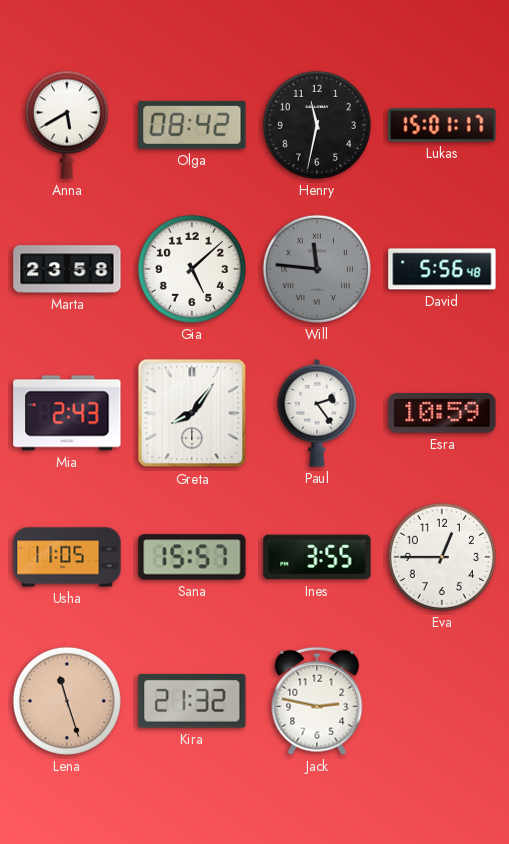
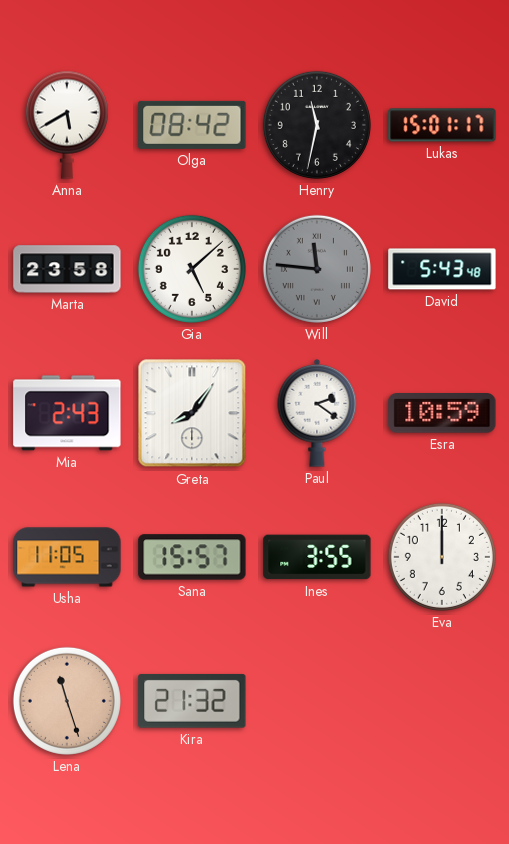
David: 5:56 -> 5:43
Paul: 2:24 -> 2:21
Eva: 12:45 -> 12:00
Jack: 2:47 -> none
